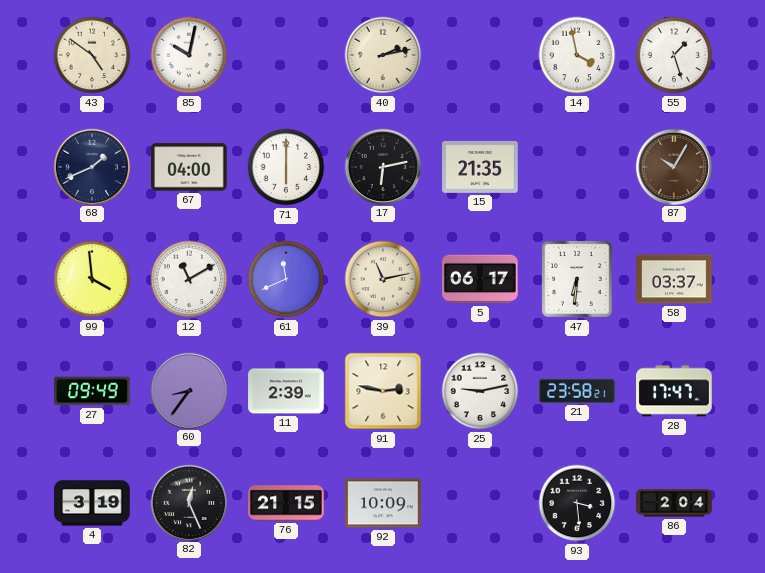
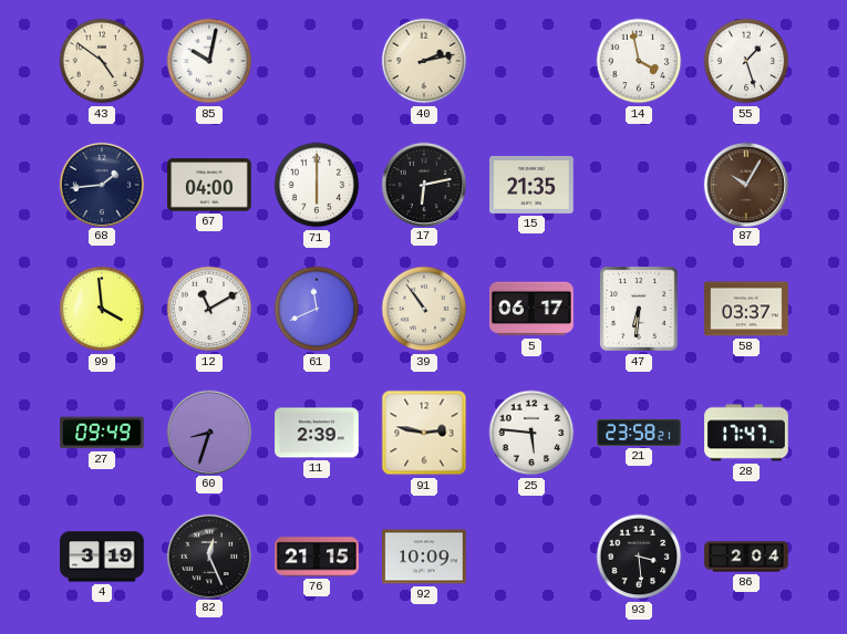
68: 1:41 -> 1:44
39: 11:13 -> 10:54
60: 8:36 -> 8:33
25: 9:13 -> 5:46
